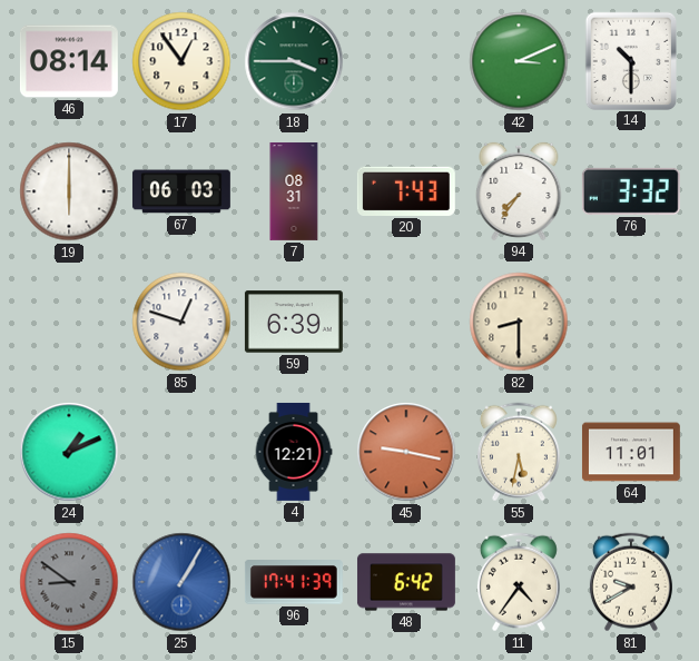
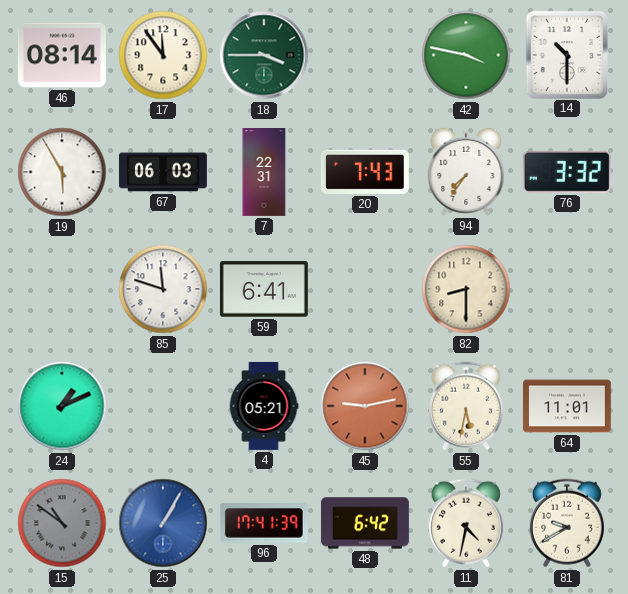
17: 12:54 -> 11:54
42: 3:11 -> 3:47
19: 6:00 -> 5:55
7: 08:31 -> 22:31
85: 12:48 -> 11:48
59: 6:39 -> 6:41
4: 12:21 -> 05:21
45: 9:17 -> 9:13
15: 8:51 -> 10:51
11: 4:36 -> 4:32
